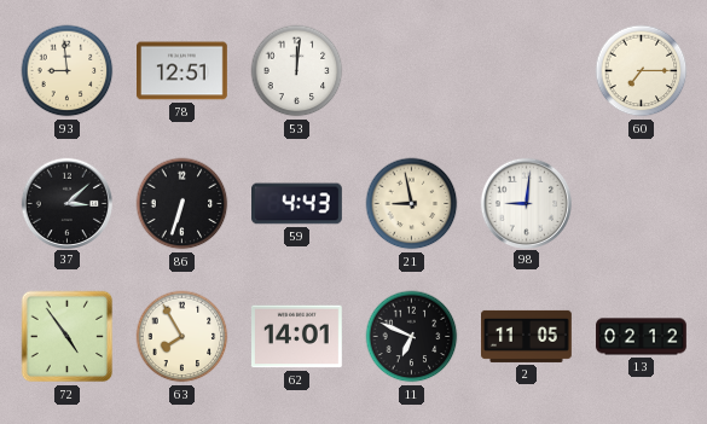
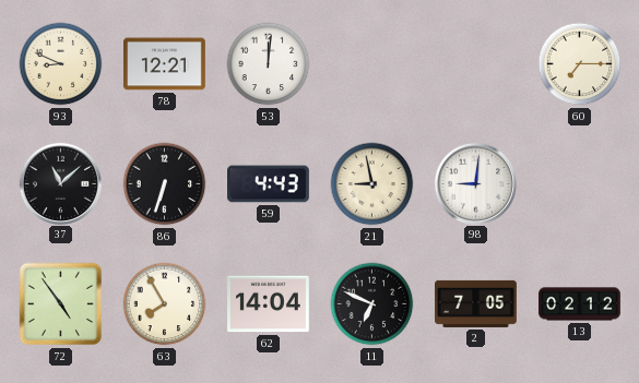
93: 8:59 -> 8:49
78: 12:51 -> 12:21
37: 3:08 -> 11:08
62: 14:01 -> 14:04
2: 11:05 -> 7:05
